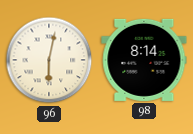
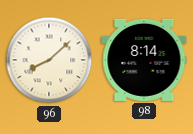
96: 6:02 -> 8:08
